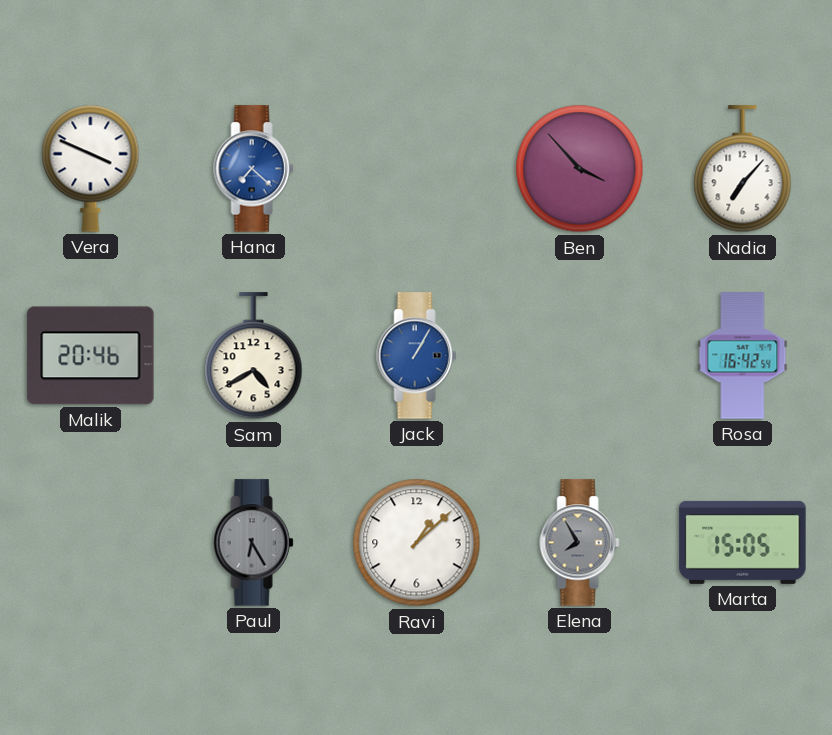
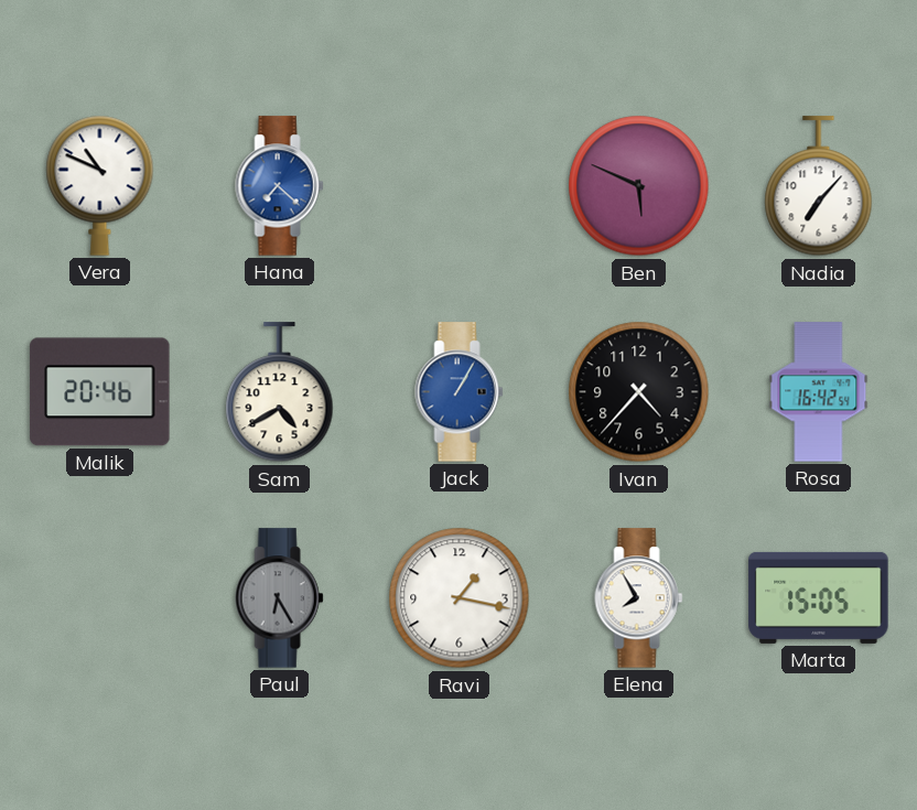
Vera: 3:49 -> 10:49
Ben: 3:53 -> 5:49
Ivan: none -> 4:37
Ravi: 1:08 -> 1:17
Elena dial: grey -> white
